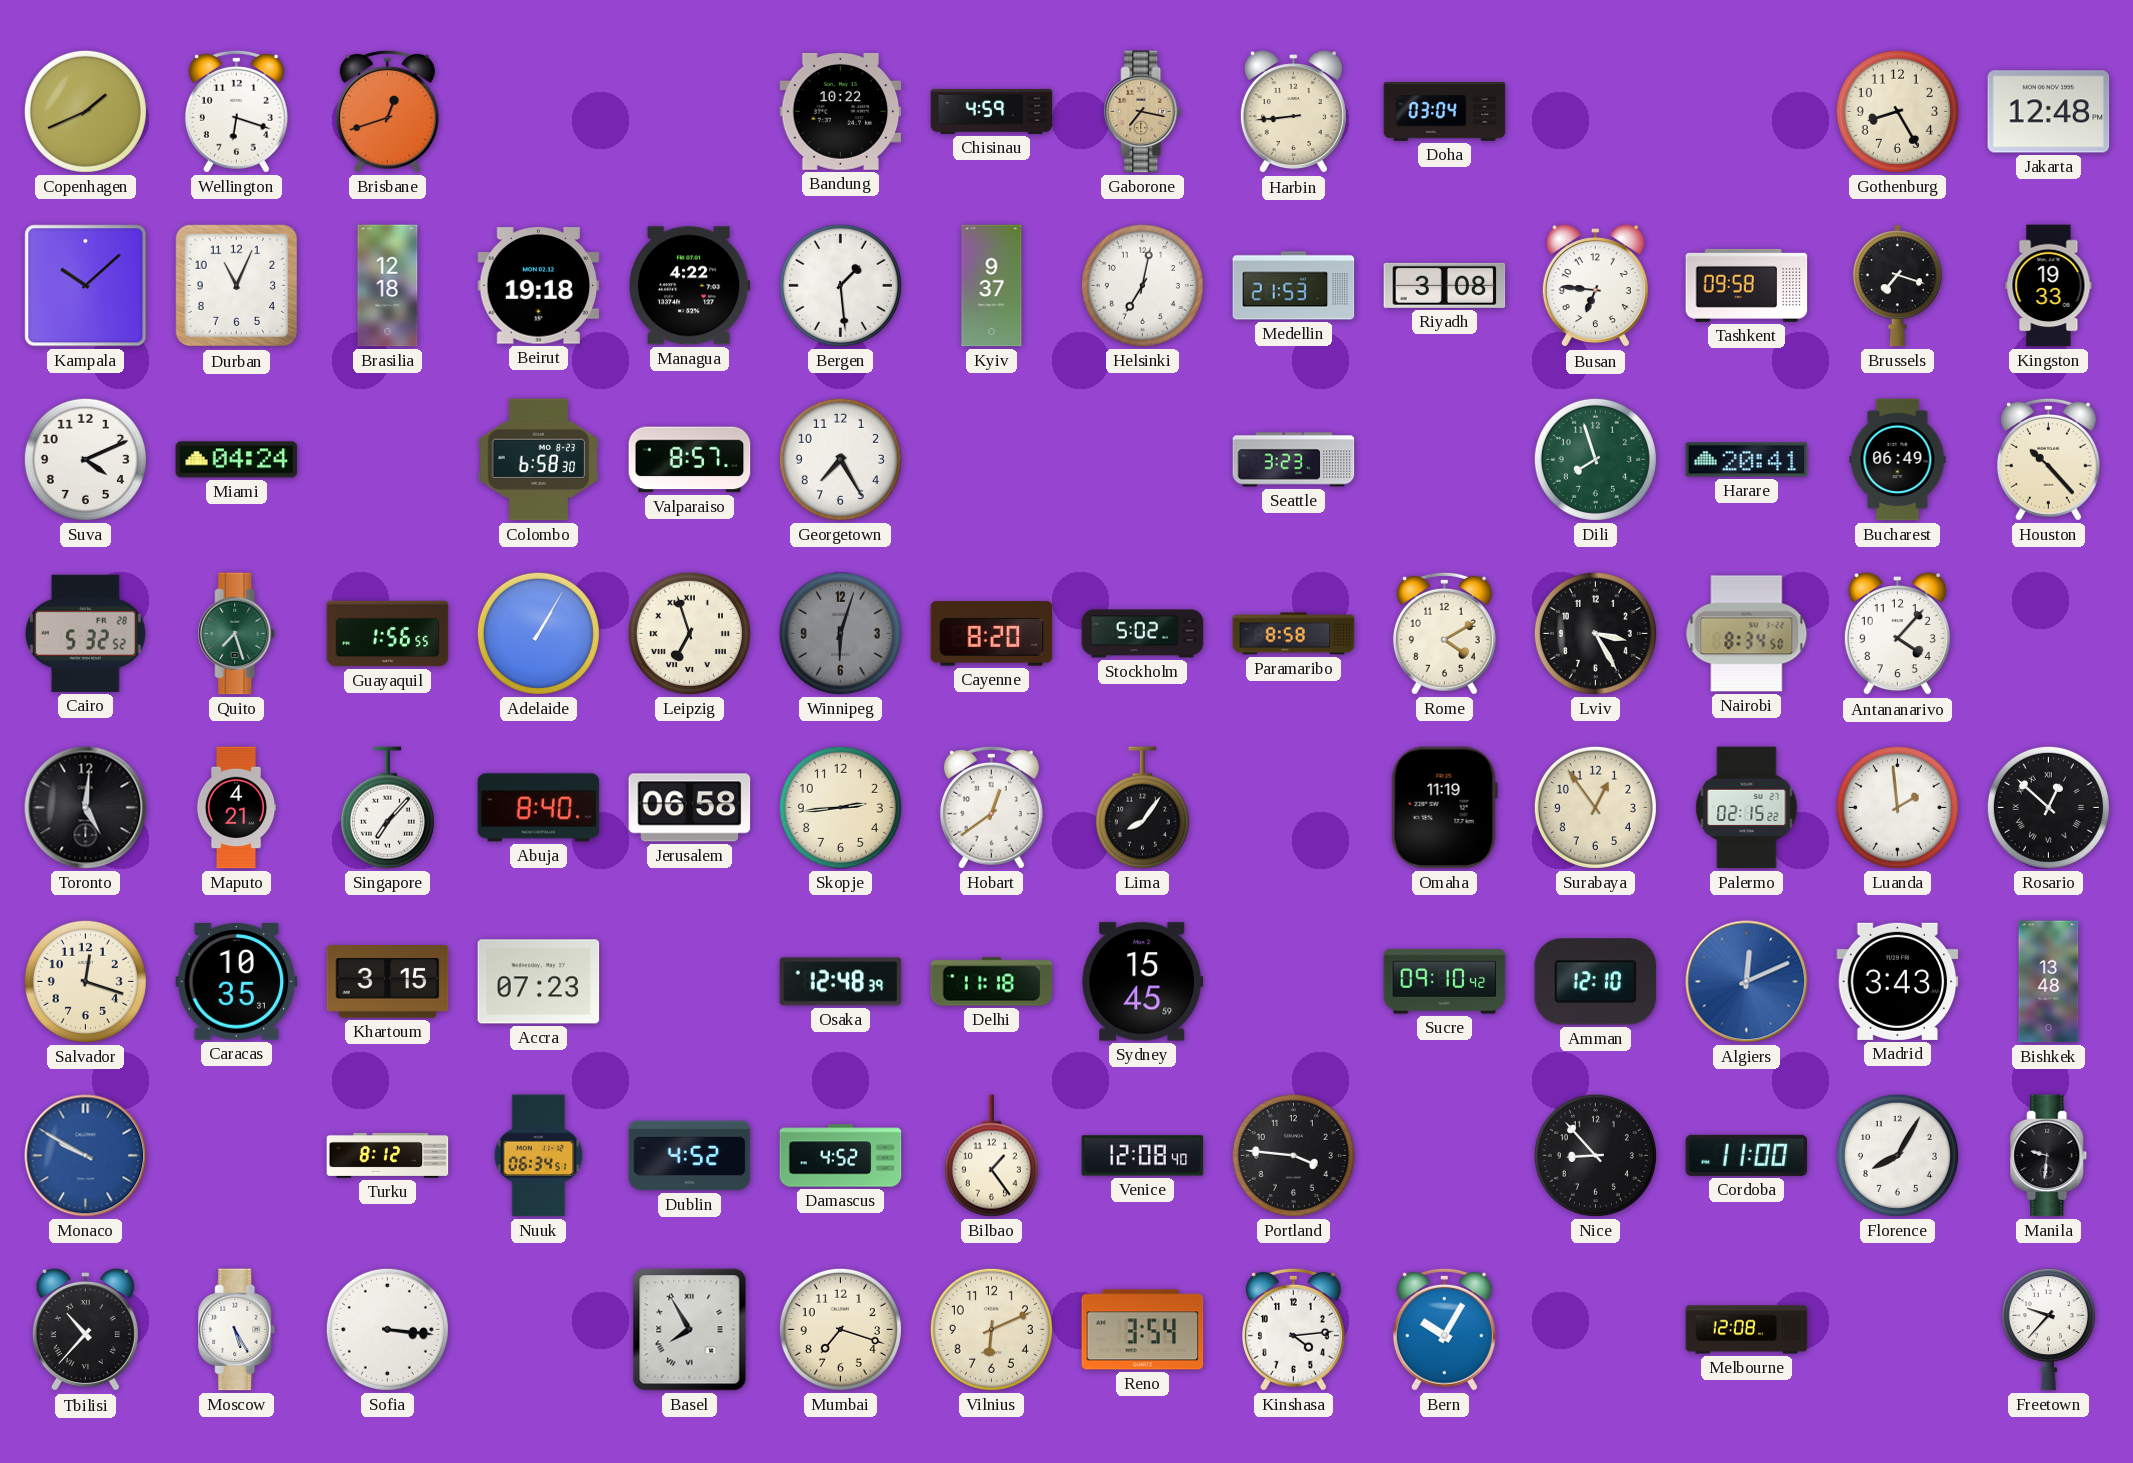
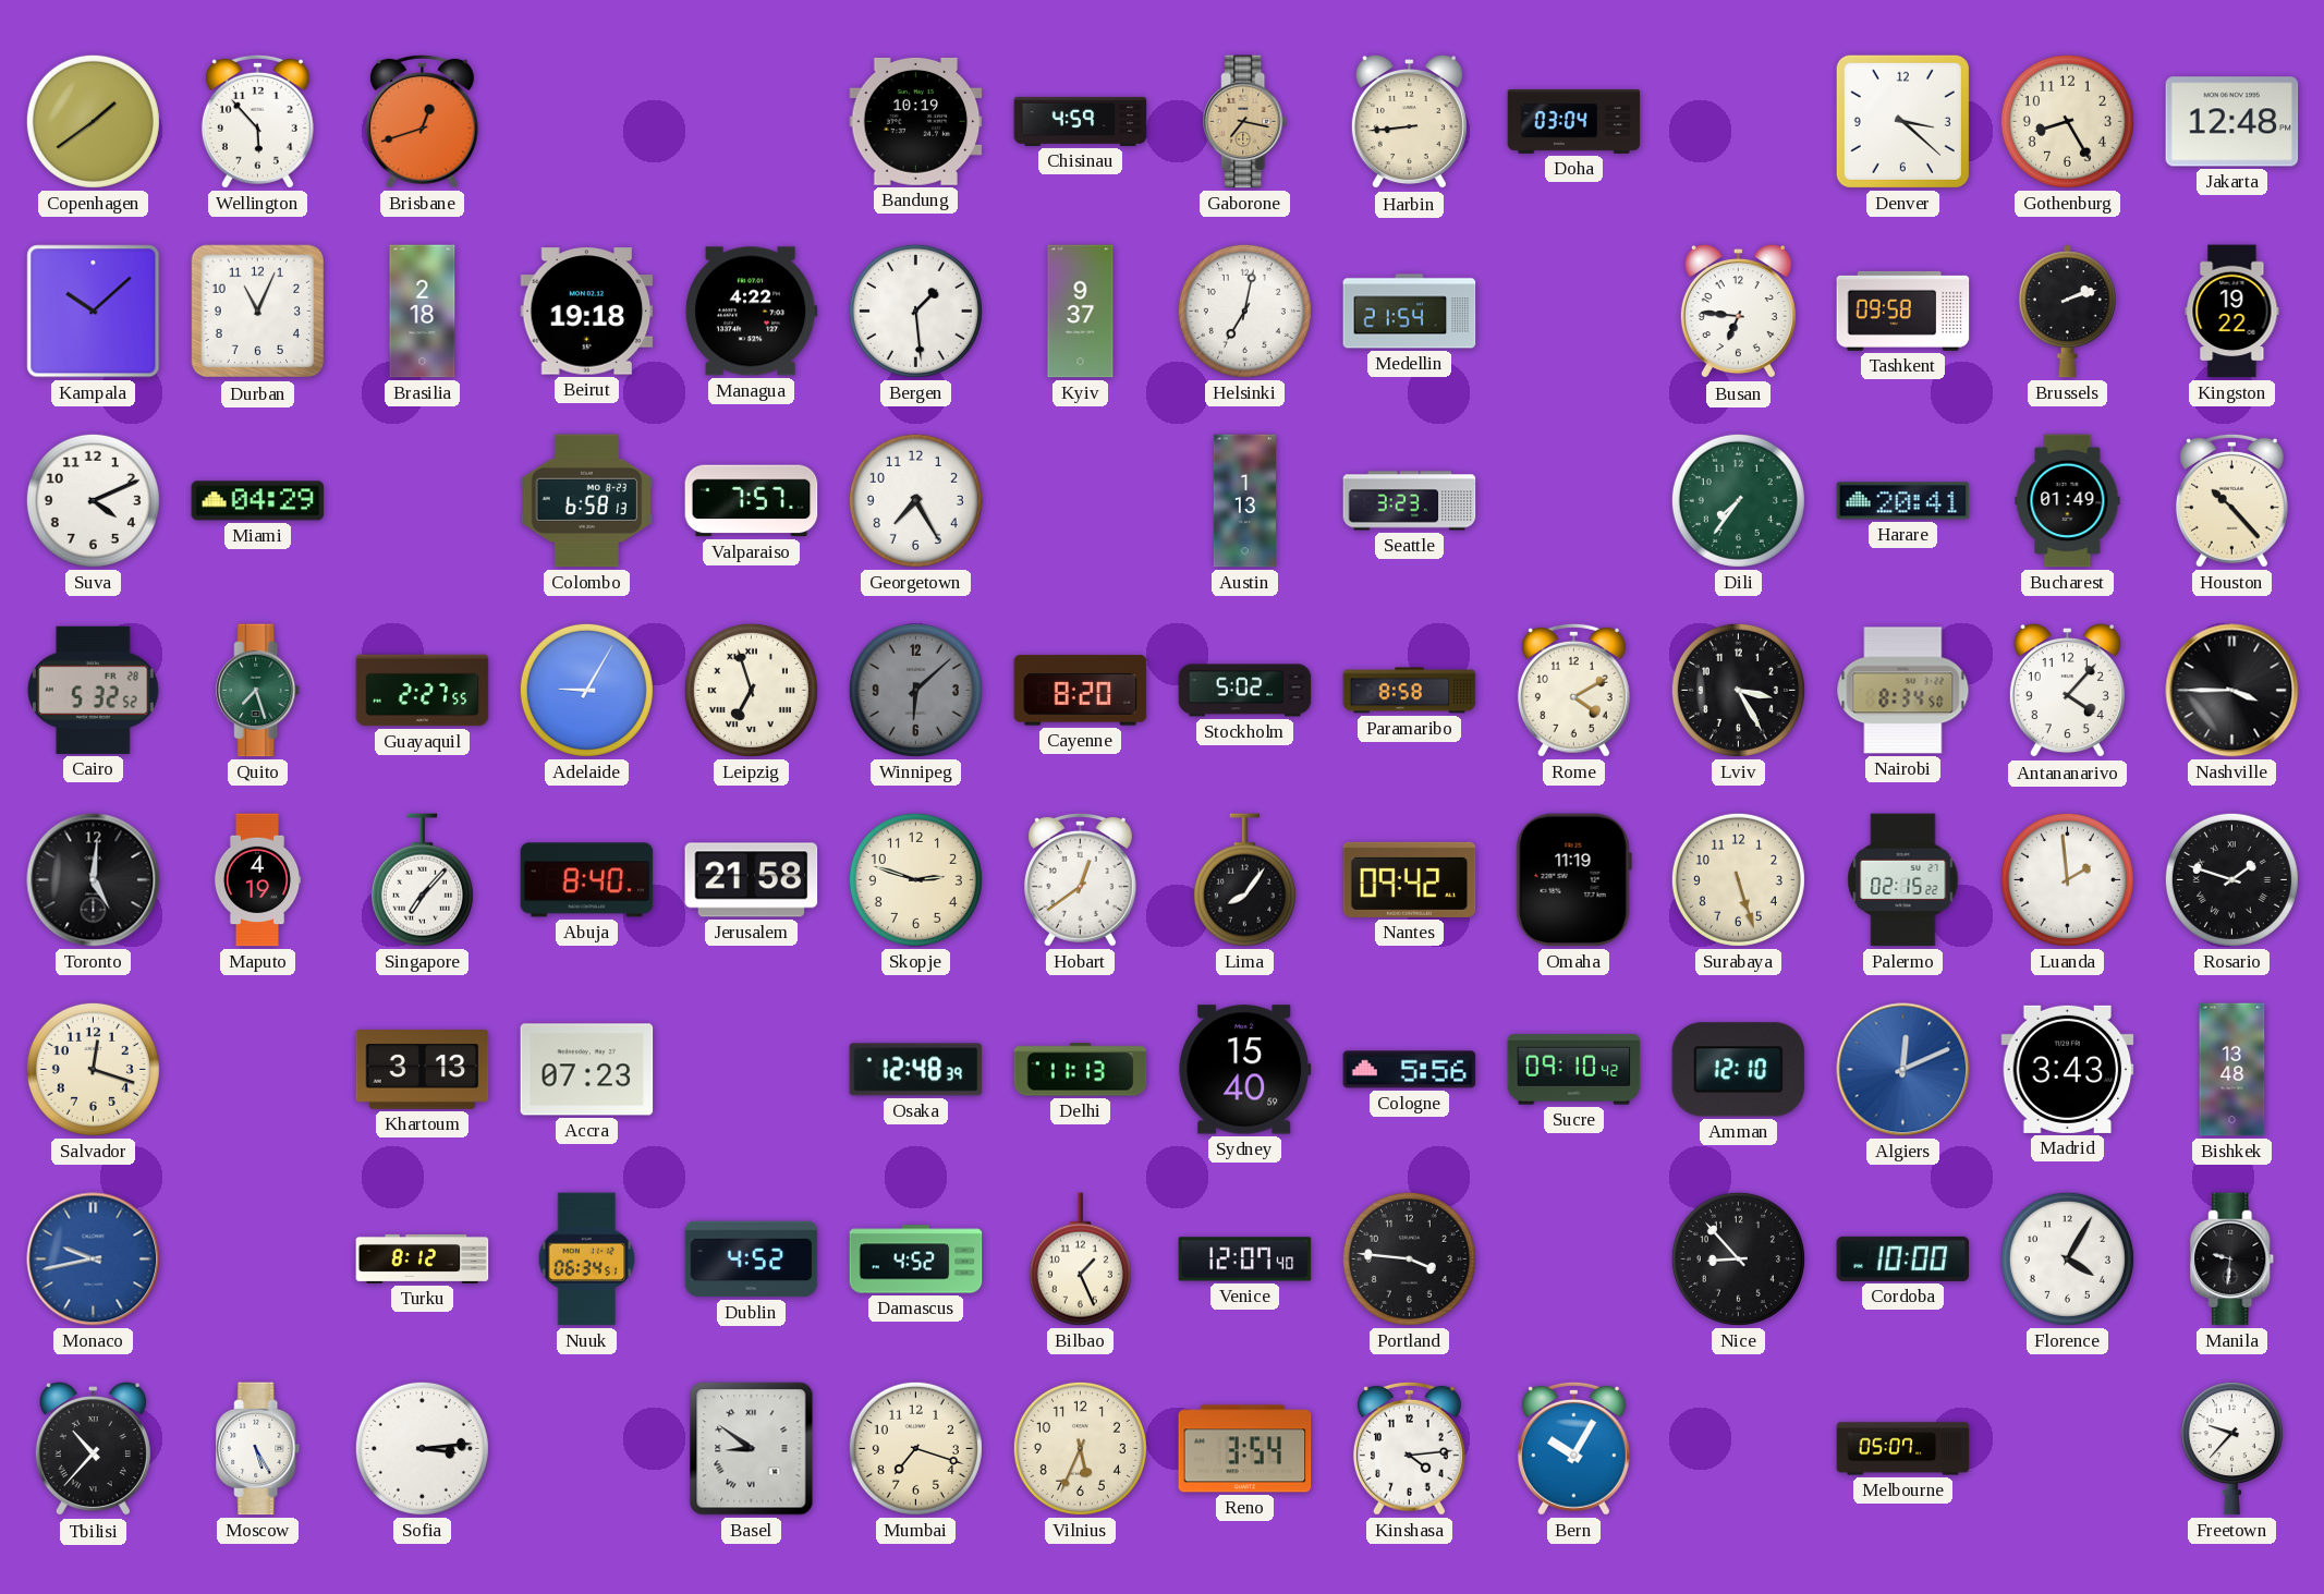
Copenhagen: 1:41 -> 1:39
Wellington: 6:18 -> 5:53
Bandung: 10:22 -> 10:19
Denver: none -> 3:22
Brasilia: 12:18 -> 2:18
Medellin: 21:53 -> 21:54
Riyadh: 3:08 -> none
Brussels: 7:18 -> 2:12
Kingston: 19:33 -> 19:22
Miami: 04:24 -> 04:29
Colombo: 6:58:30 -> 6:58:13
Valparaiso: 8:57 -> 7:57
Austin: none -> 1:13
Dili: 7:57 -> 7:36
Bucharest: 06:49 -> 01:49
Guayaquil: 1:56 -> 2:27
Adelaide: 1:05 -> 9:05
Winnipeg: 6:03 -> 6:08
Nashville: none -> 3:45
Maputo: 4:21 -> 4:19
Jerusalem: 06:58 -> 21:58
Skopje: 2:44 -> 2:48
Nantes: none -> 09:42
Surabaya: 12:54 -> 5:27
Rosario: 12:52 -> 1:48
Caracas: 10:35 -> none
Khartoum: 3:15 -> 3:13
Delhi: 11:18 -> 11:13
Sydney: 15:45 -> 15:40
Cologne: none -> 5:56
Monaco: 9:50 -> 9:43
Bilbao: 1:24 -> 1:26
Venice: 12:08 -> 12:07
Cordoba: 11:00 -> 10:00
Florence: 8:05 -> 4:05
Sofia: 3:16 -> 3:14
Basel: 7:55 -> 8:51
Vilnius: 6:11 -> 5:34
Melbourne: 12:08 -> 05:07
